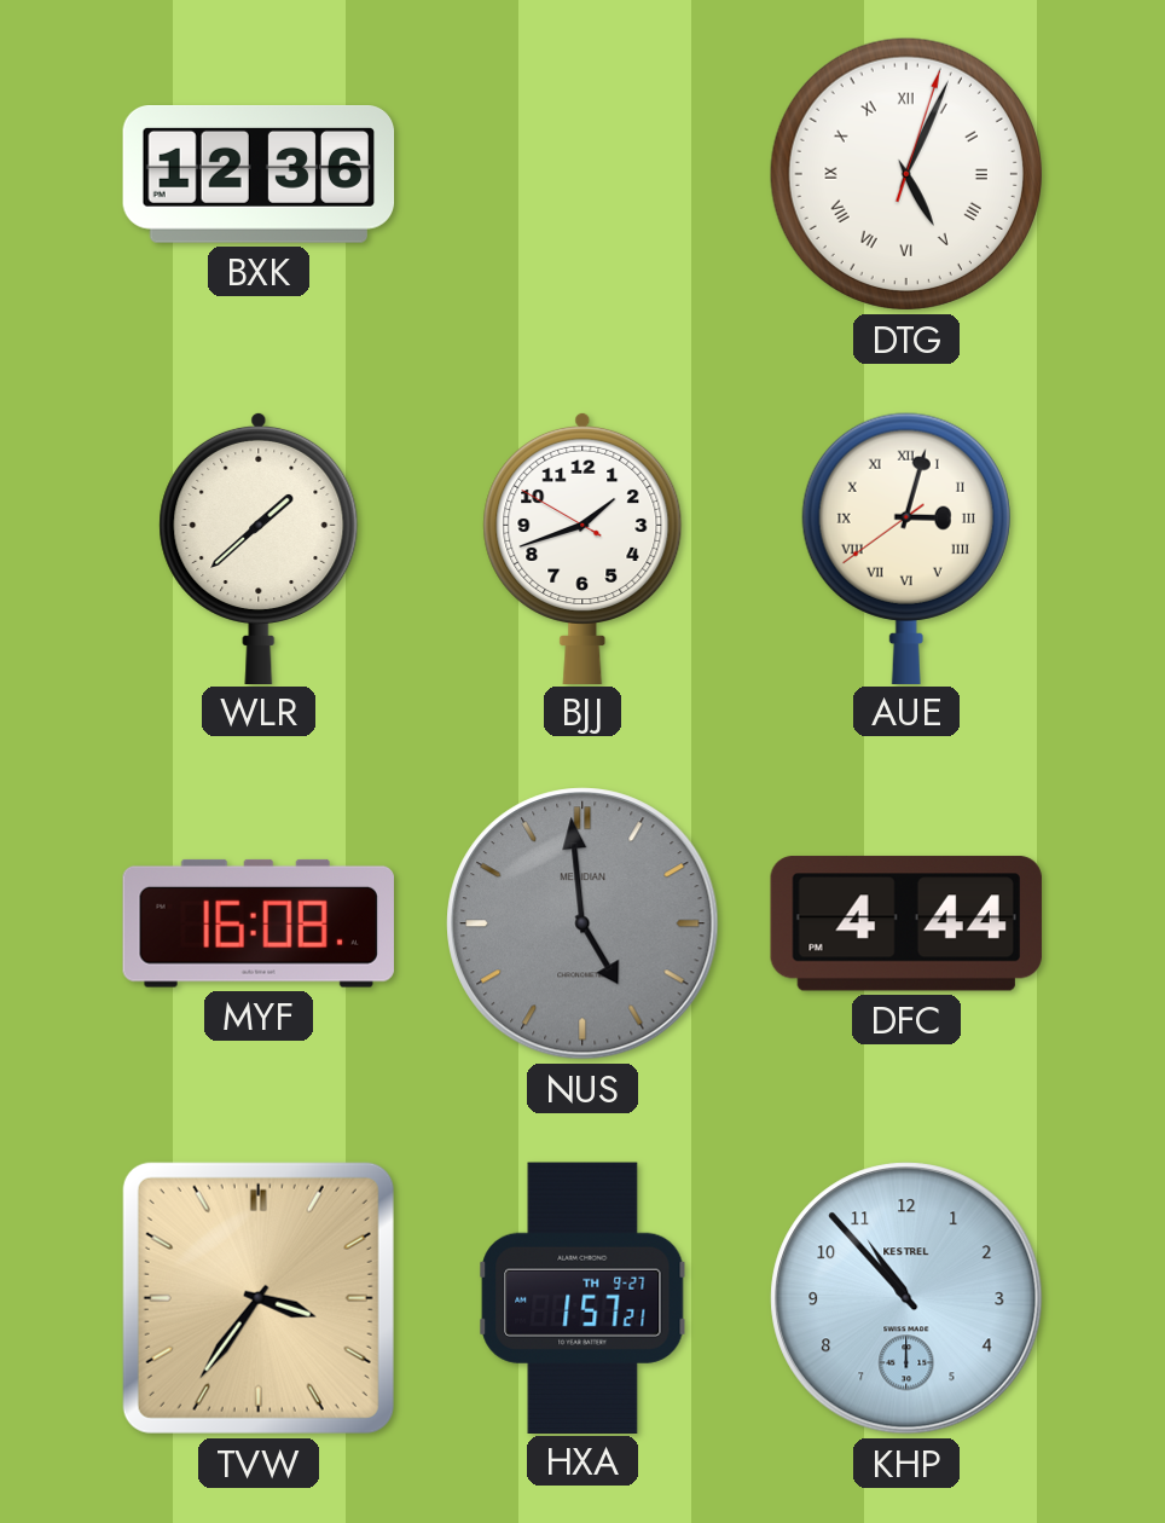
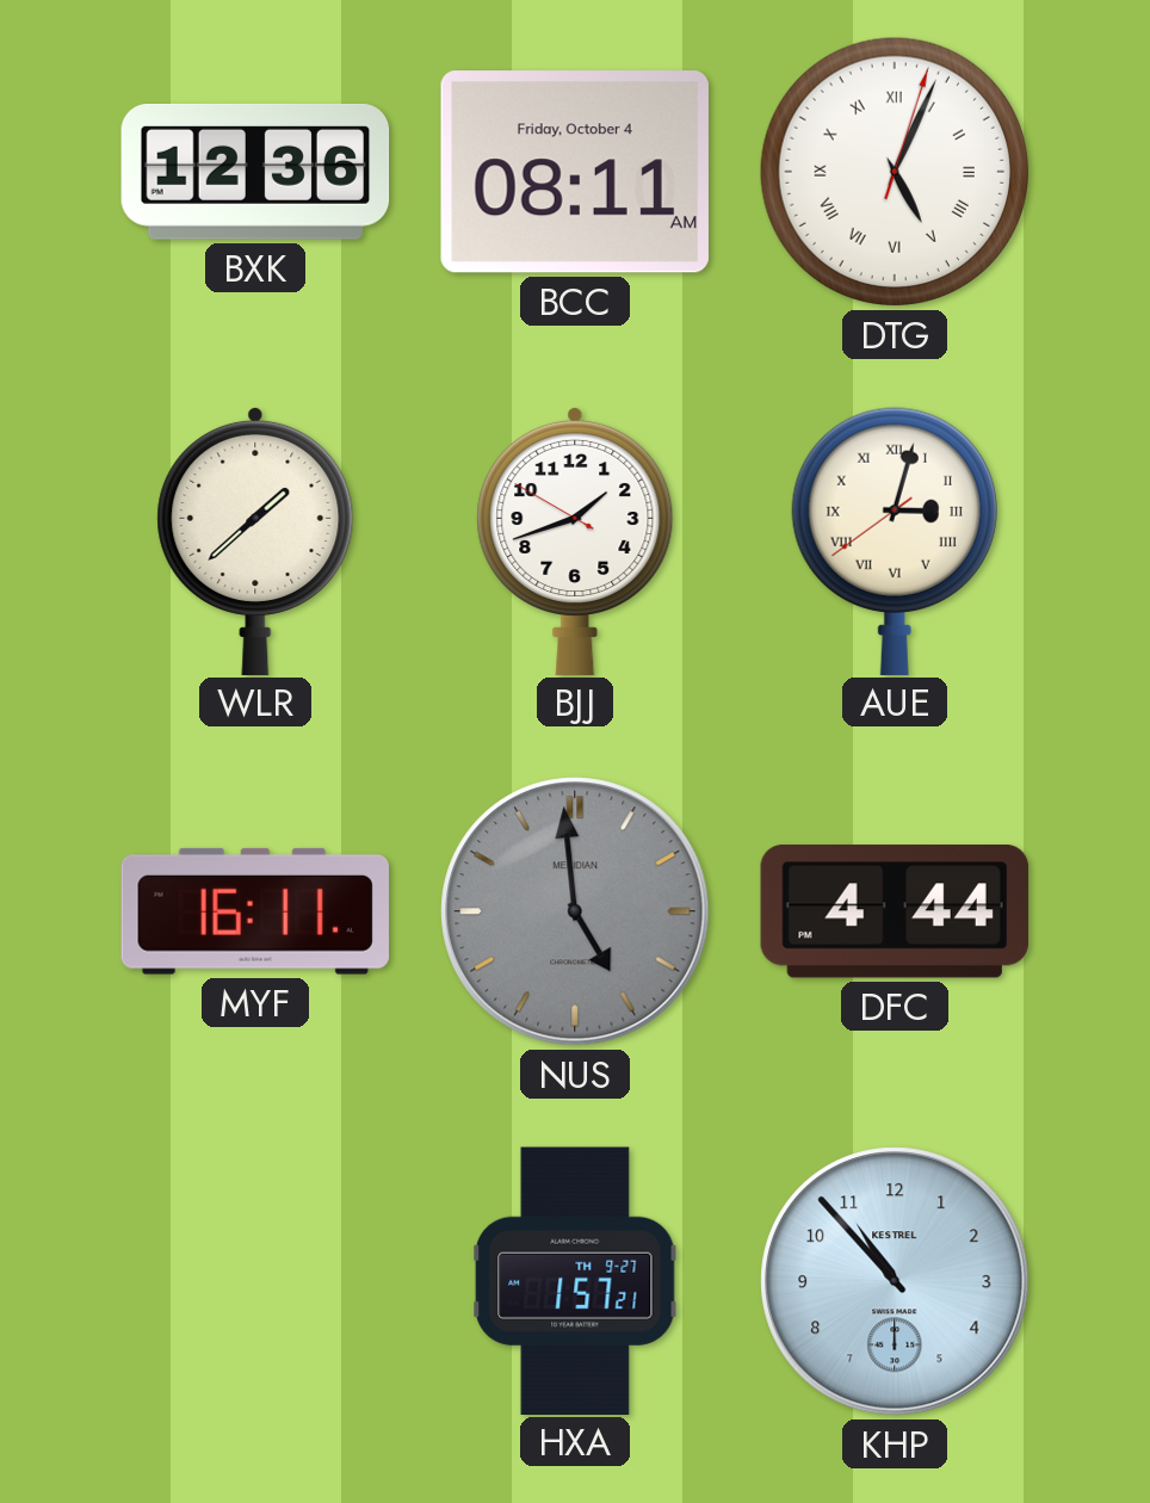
BCC: none -> 08:11
MYF: 16:08 -> 16:11
TVW: 3:36 -> none
